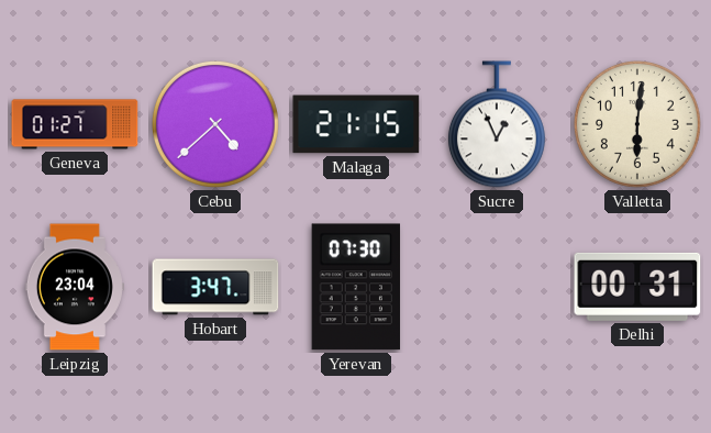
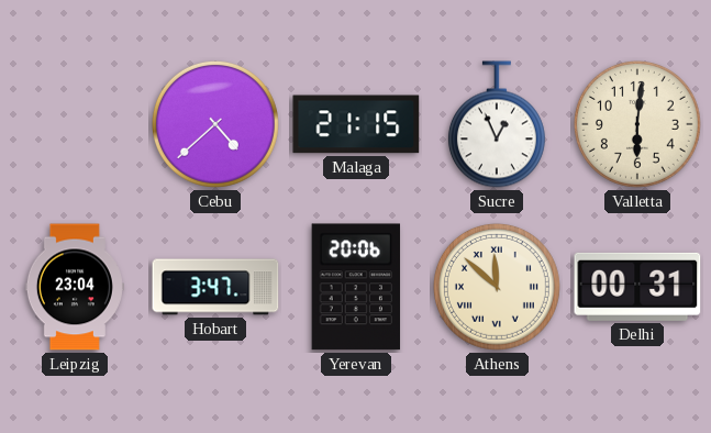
Geneva: 01:27 -> none
Yerevan: 07:30 -> 20:06
Athens: none -> 11:52
